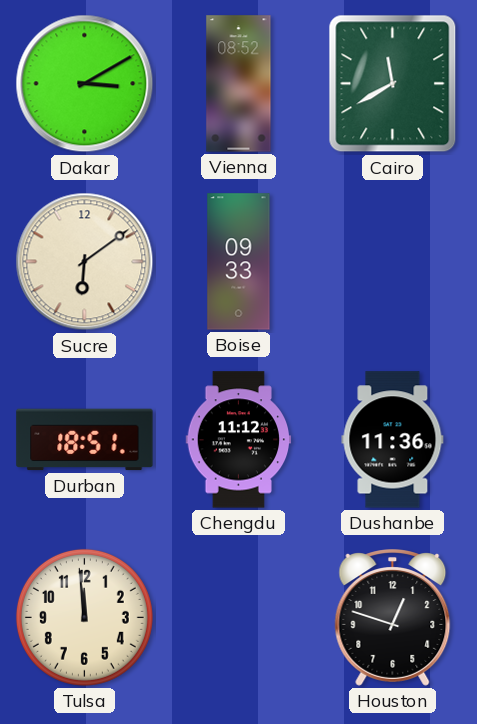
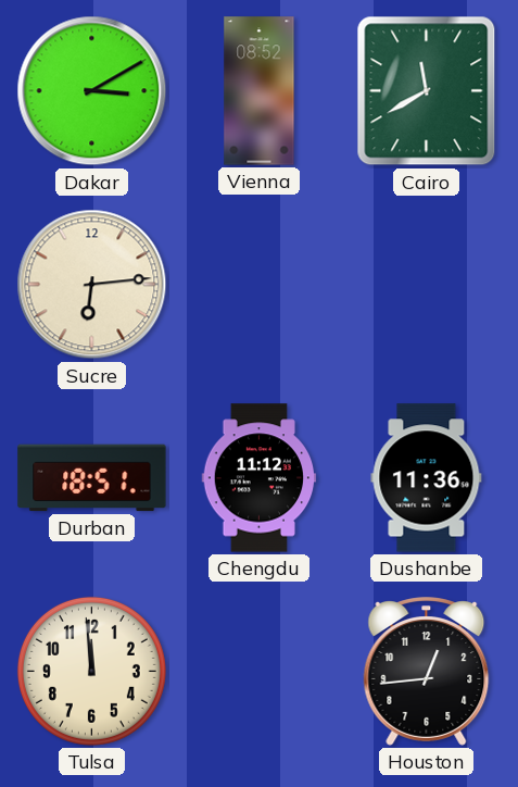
Sucre: 6:09 -> 6:14
Boise: 09:33 -> none
Houston: 12:48 -> 12:44
